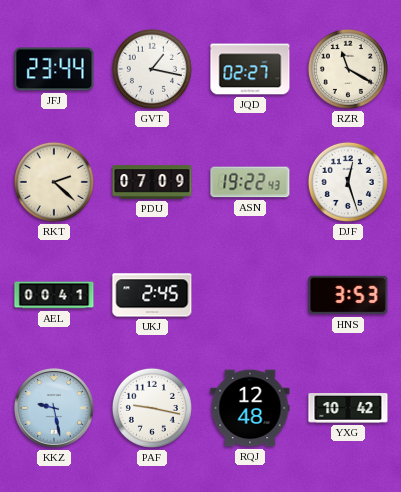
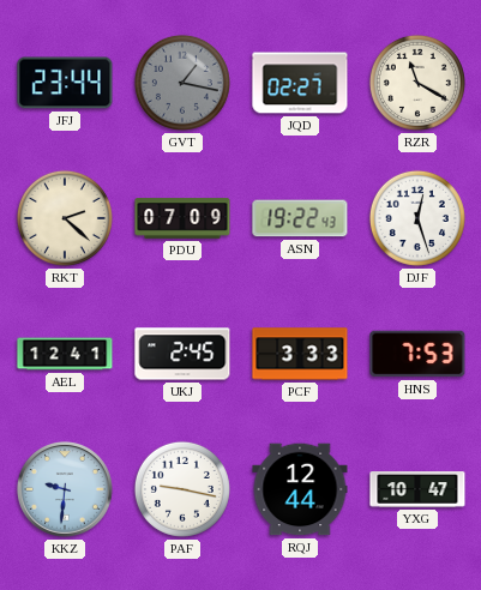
GVT dial: white -> grey
AEL: 00:41 -> 12:41
PCF: none -> 3:33
HNS: 3:53 -> 7:53
KKZ: 9:28 -> 9:31
RQJ: 12:48 -> 12:44
YXG: 10:42 -> 10:47
